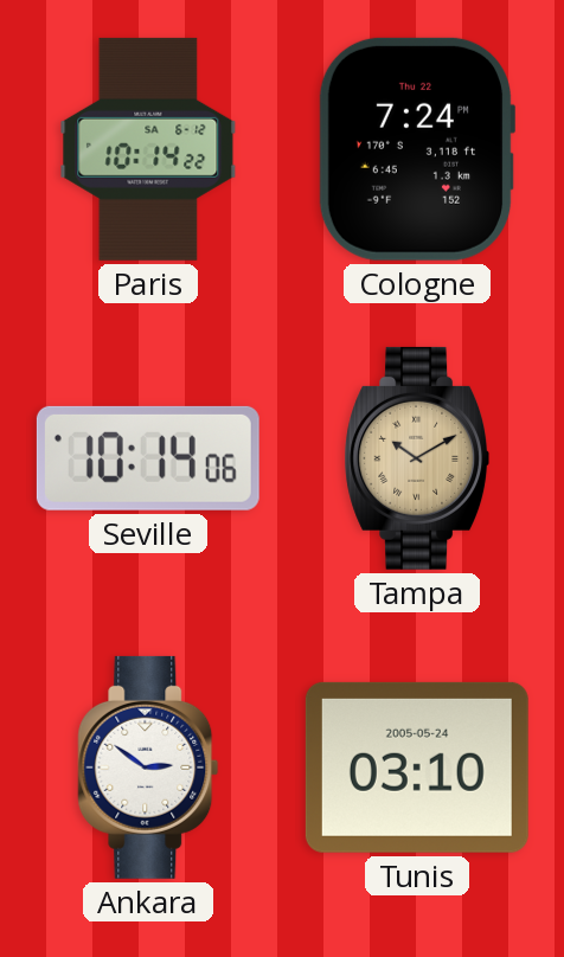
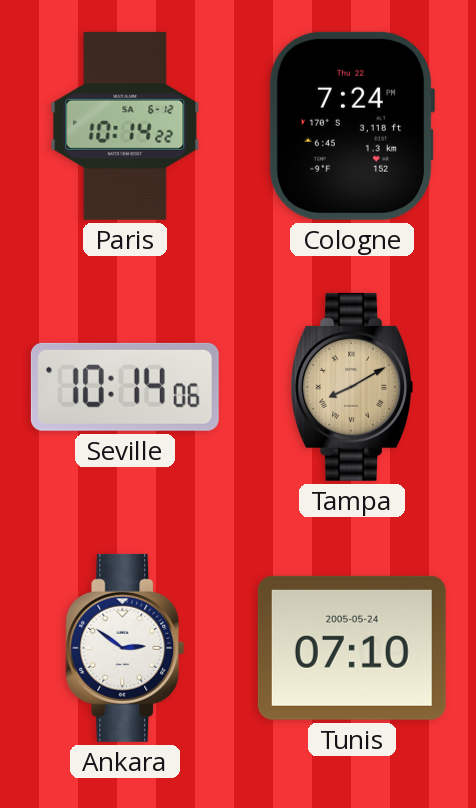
Tampa: 10:10 -> 8:10
Tunis: 03:10 -> 07:10
